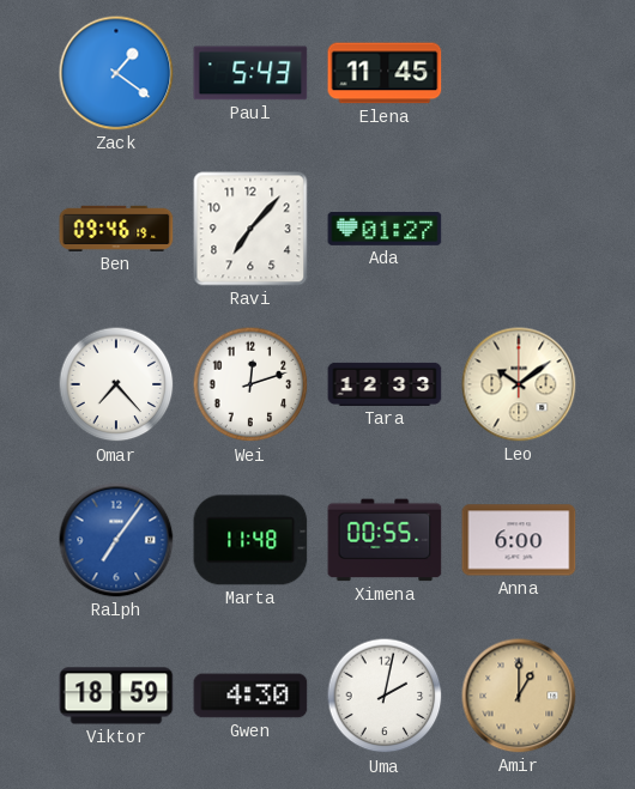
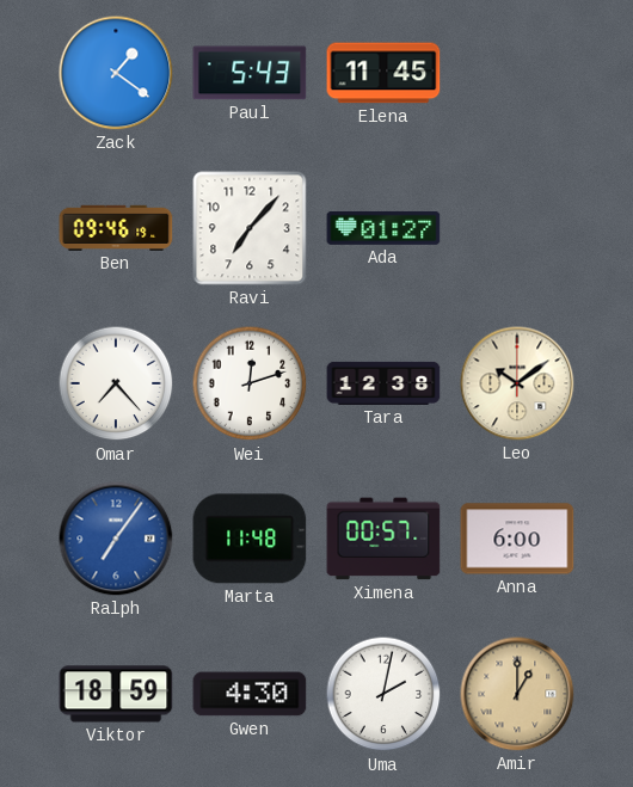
Tara: 12:33 -> 12:38
Ximena: 00:55 -> 00:57
